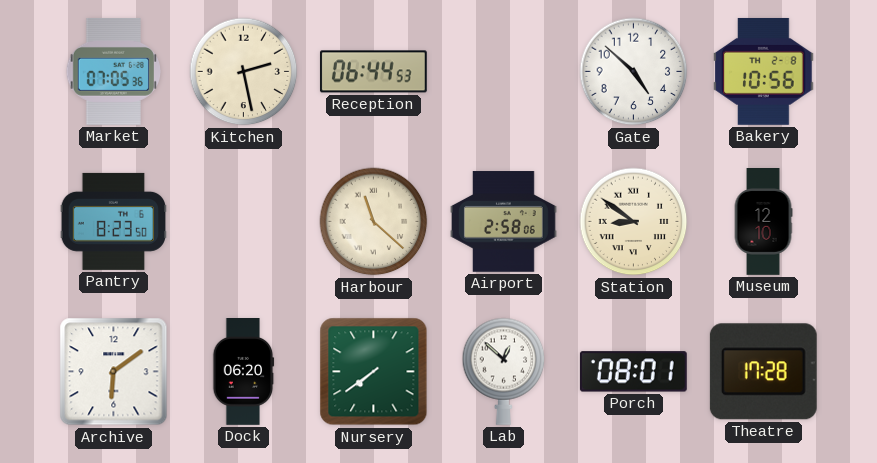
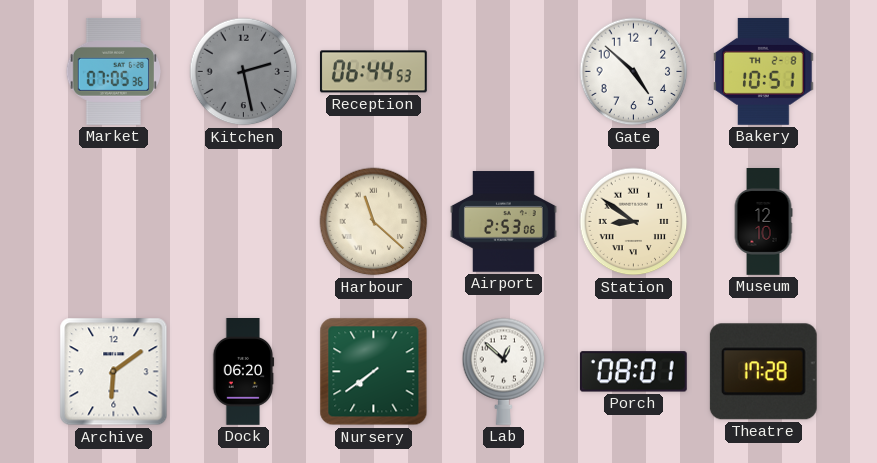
Kitchen dial: cream -> grey
Bakery: 10:56 -> 10:51
Pantry: 8:23 -> none
Airport: 2:58 -> 2:53
